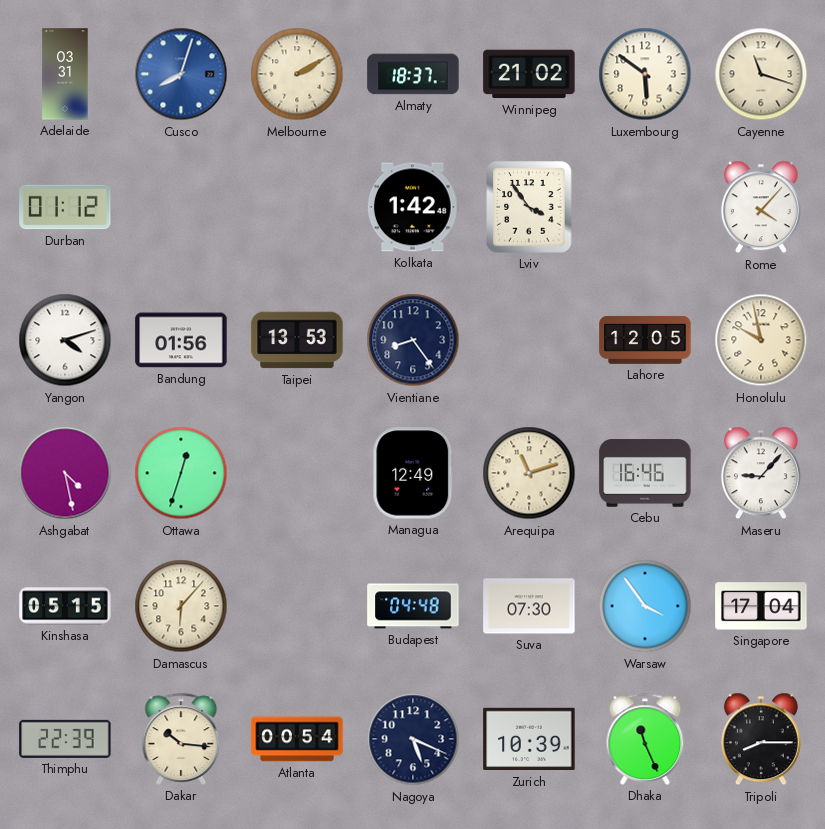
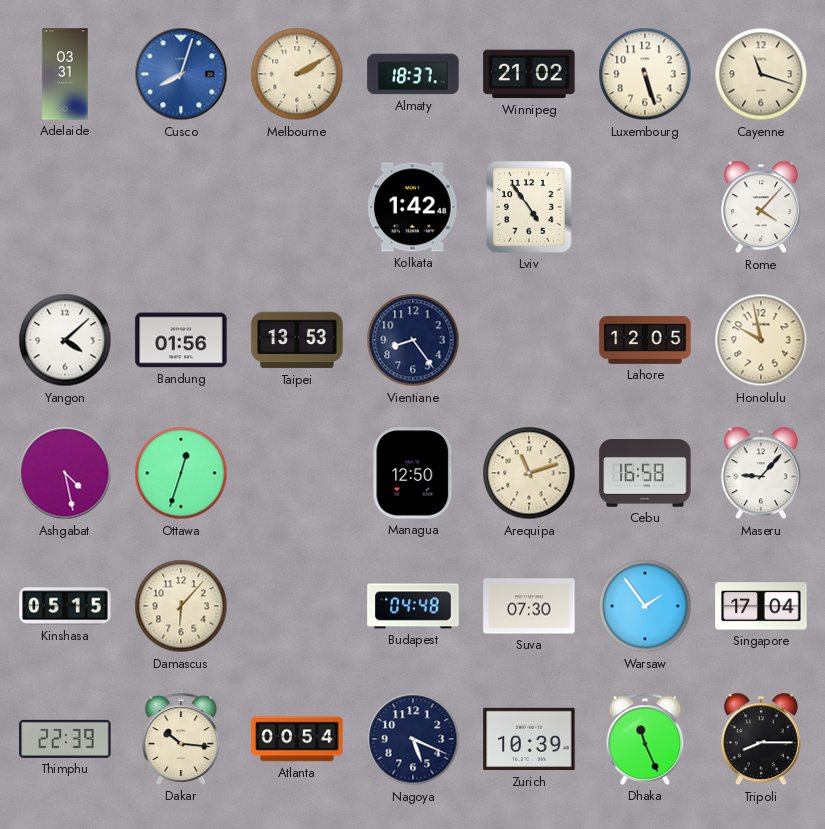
Luxembourg: 5:51 -> 5:27
Durban: 01:12 -> none
Lviv: 3:54 -> 4:54
Yangon: 4:12 -> 4:08
Managua: 12:49 -> 12:50
Cebu: 16:46 -> 16:58
Warsaw: 3:54 -> 1:54
